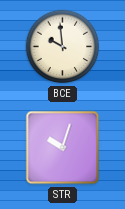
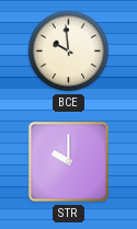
STR: 10:03 -> 10:00
